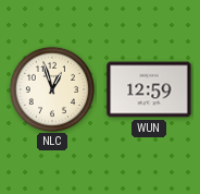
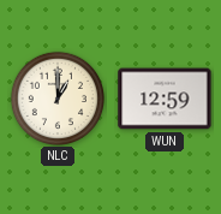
NLC: 12:57 -> 1:00
